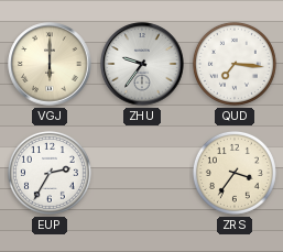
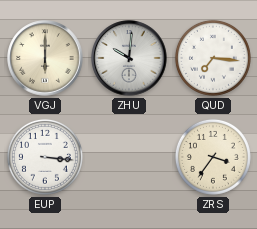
ZHU: 9:36 -> 10:01
EUP: 2:35 -> 3:16
